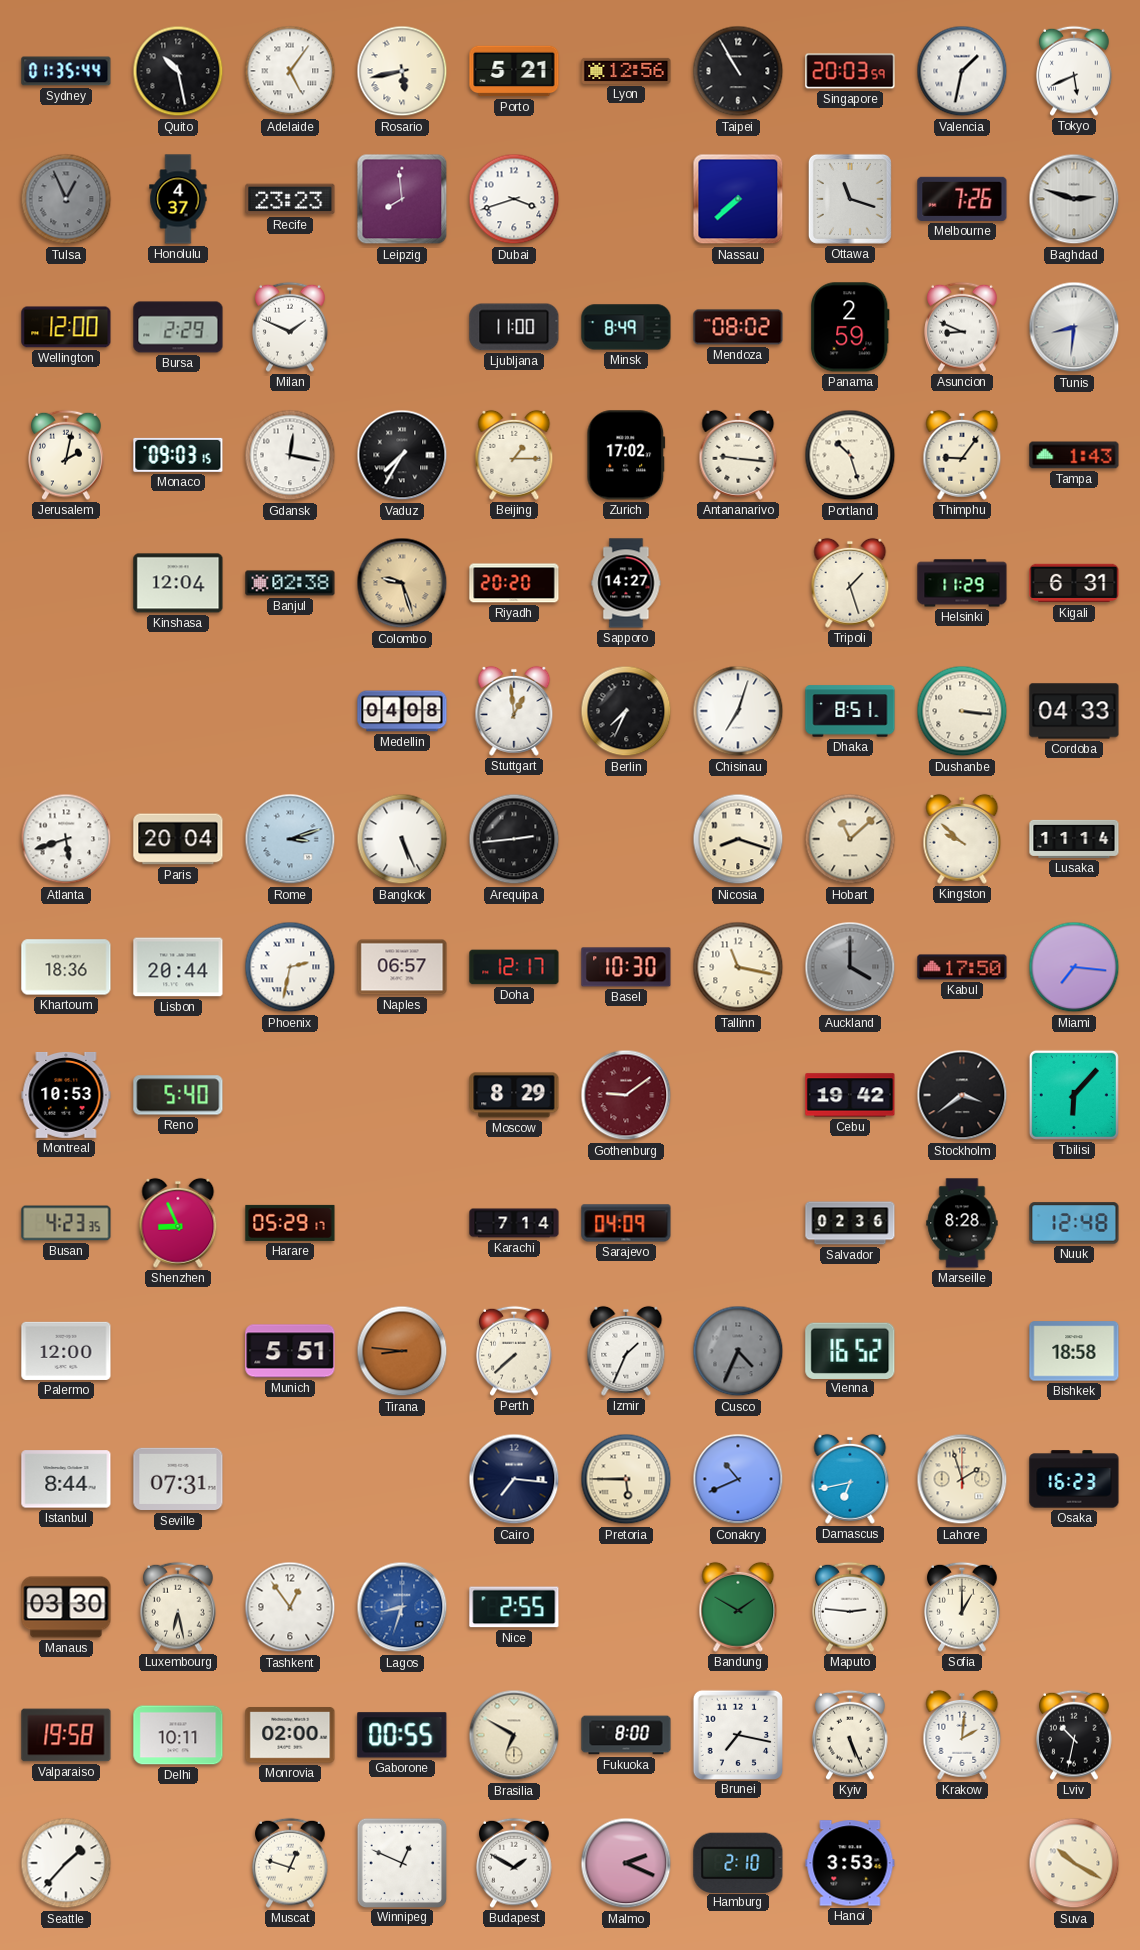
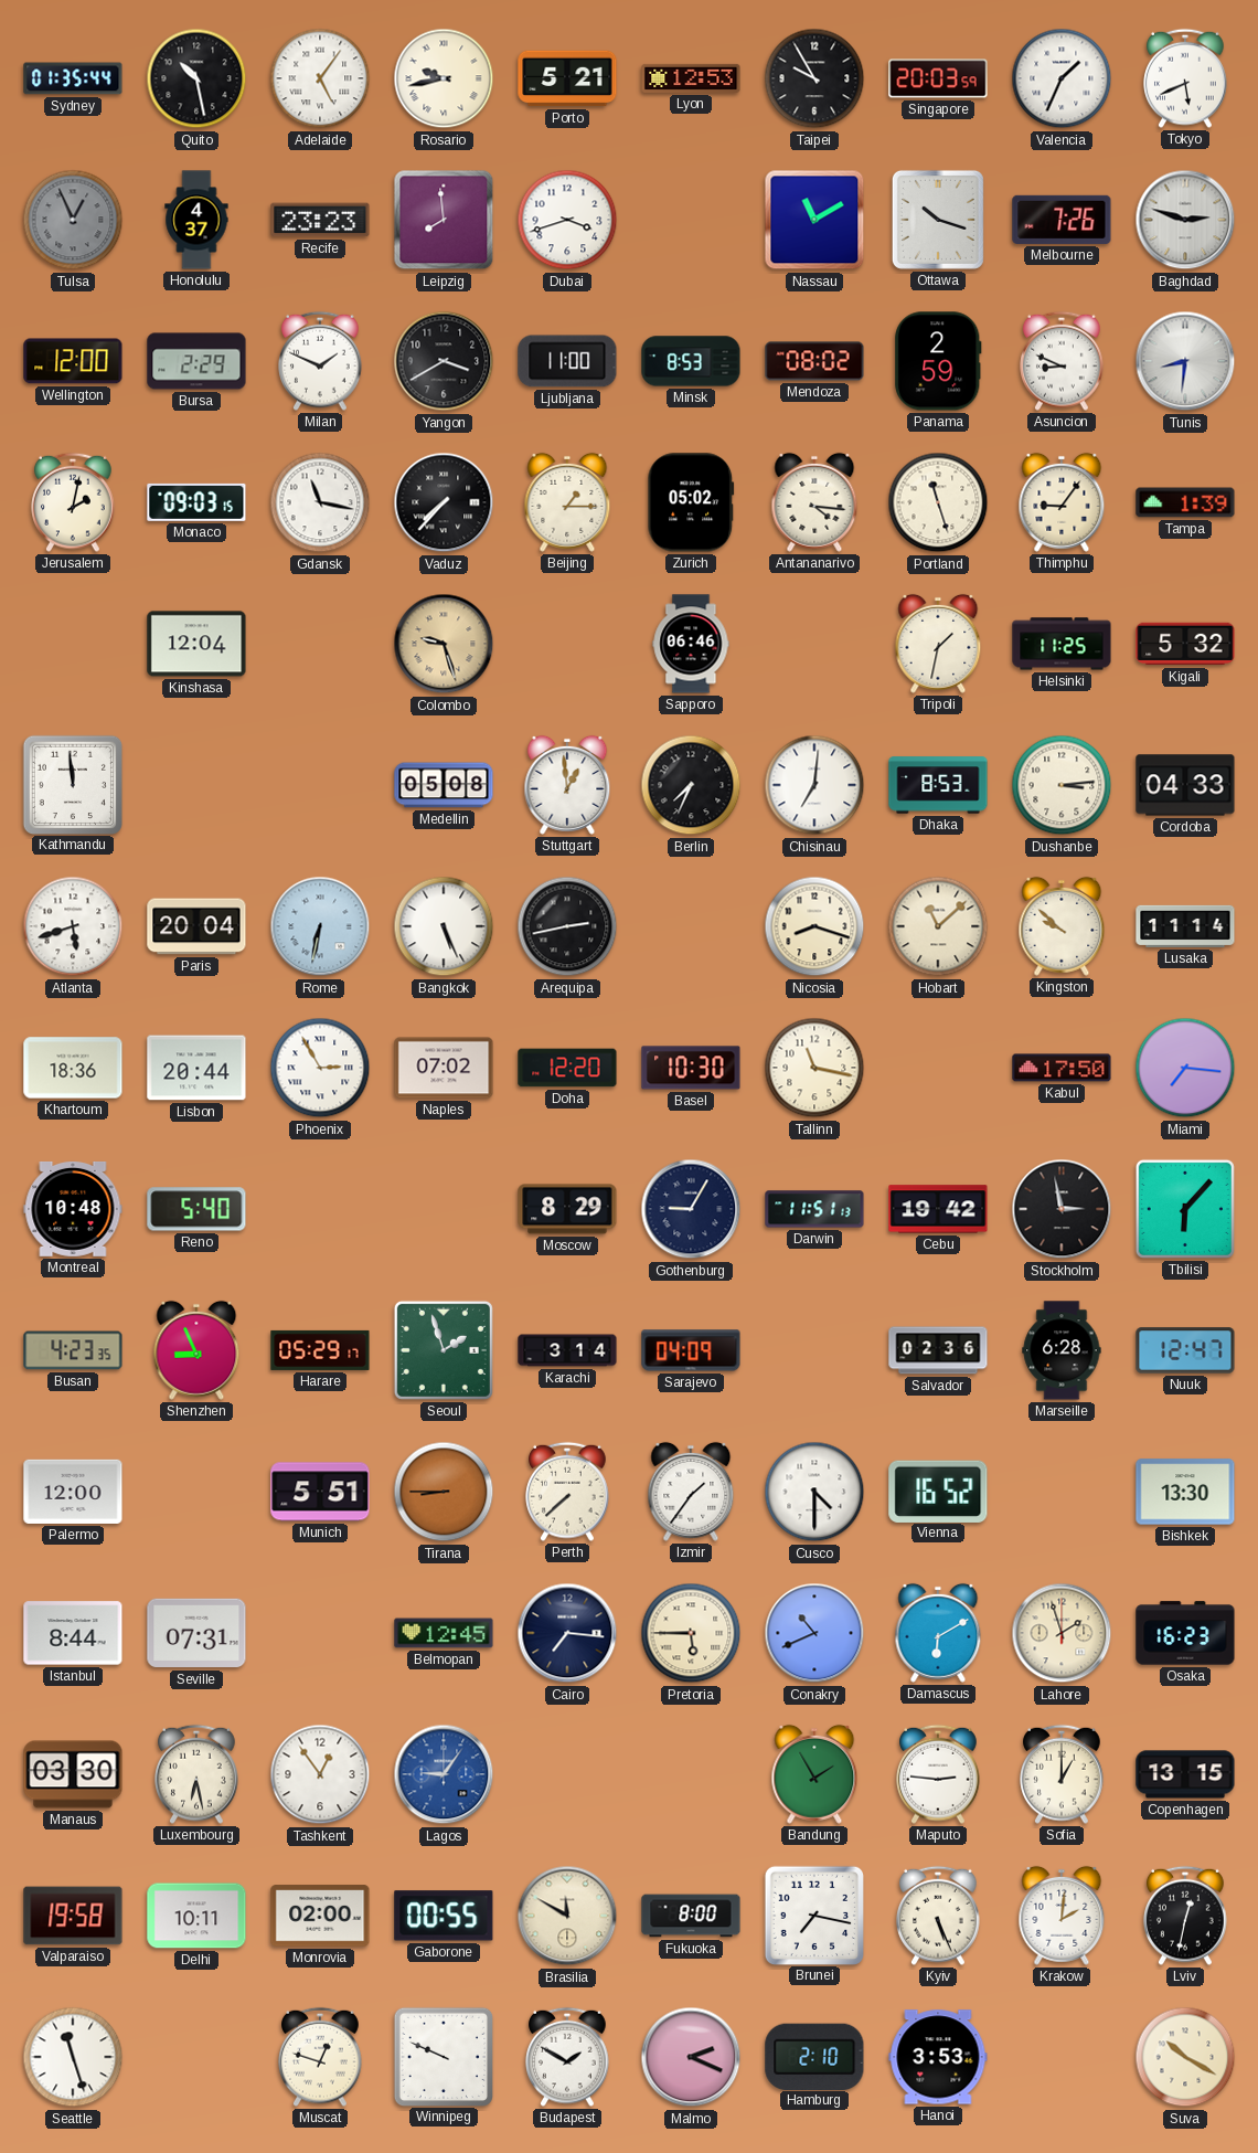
Rosario: 5:43 -> 9:43
Lyon: 12:56 -> 12:53
Taipei: 10:55 -> 9:55
Valencia: 1:32 -> 1:34
Nassau: 7:38 -> 11:10
Ottawa: 11:18 -> 10:18
Yangon: none -> 3:40
Minsk: 8:49 -> 8:53
Gdansk: 12:17 -> 11:17
Vaduz: 7:35 -> 7:37
Zurich: 17:02 -> 05:02
Antananarivo: 9:16 -> 4:16
Portland: 10:27 -> 11:27
Tampa: 1:43 -> 1:39
Banjul: 02:38 -> none
Riyadh: 20:20 -> none
Sapporo: 14:27 -> 06:46
Tripoli: 1:27 -> 1:32
Helsinki: 11:29 -> 11:25
Kigali: 6:31 -> 5:32
Kathmandu: none -> 11:59
Medellin: 04:08 -> 05:08
Chisinau: 7:03 -> 7:01
Dhaka: 8:51 -> 8:53
Dushanbe: 3:16 -> 3:14
Rome: 3:12 -> 6:32
Arequipa: 2:44 -> 2:43
Phoenix: 2:32 -> 2:55
Naples: 06:57 -> 07:02
Doha: 12:17 -> 12:20
Auckland: 4:00 -> none
Montreal: 10:53 -> 10:48
Gothenburg: 9:09 -> 9:05
Gothenburg dial: burgundy -> navy
Darwin: none -> 11:51
Stockholm: 3:39 -> 2:58
Seoul: none -> 1:57
Karachi: 7:14 -> 3:14
Marseille: 8:28 -> 6:28
Nuuk: 12:48 -> 12:47
Tirana: 8:46 -> 8:45
Izmir: 1:34 -> 1:36
Cusco: 4:34 -> 4:30
Cusco dial: grey -> white
Bishkek: 18:58 -> 13:30
Belmopan: none -> 12:45
Damascus: 6:43 -> 6:10
Lagos: 8:33 -> 9:06
Nice: 2:55 -> none
Bandung: 1:50 -> 1:55
Copenhagen: none -> 13:15
Brasilia: 6:50 -> 11:50
Lviv: 10:32 -> 12:32
Seattle: 1:37 -> 11:27
Winnipeg: 12:49 -> 9:49
